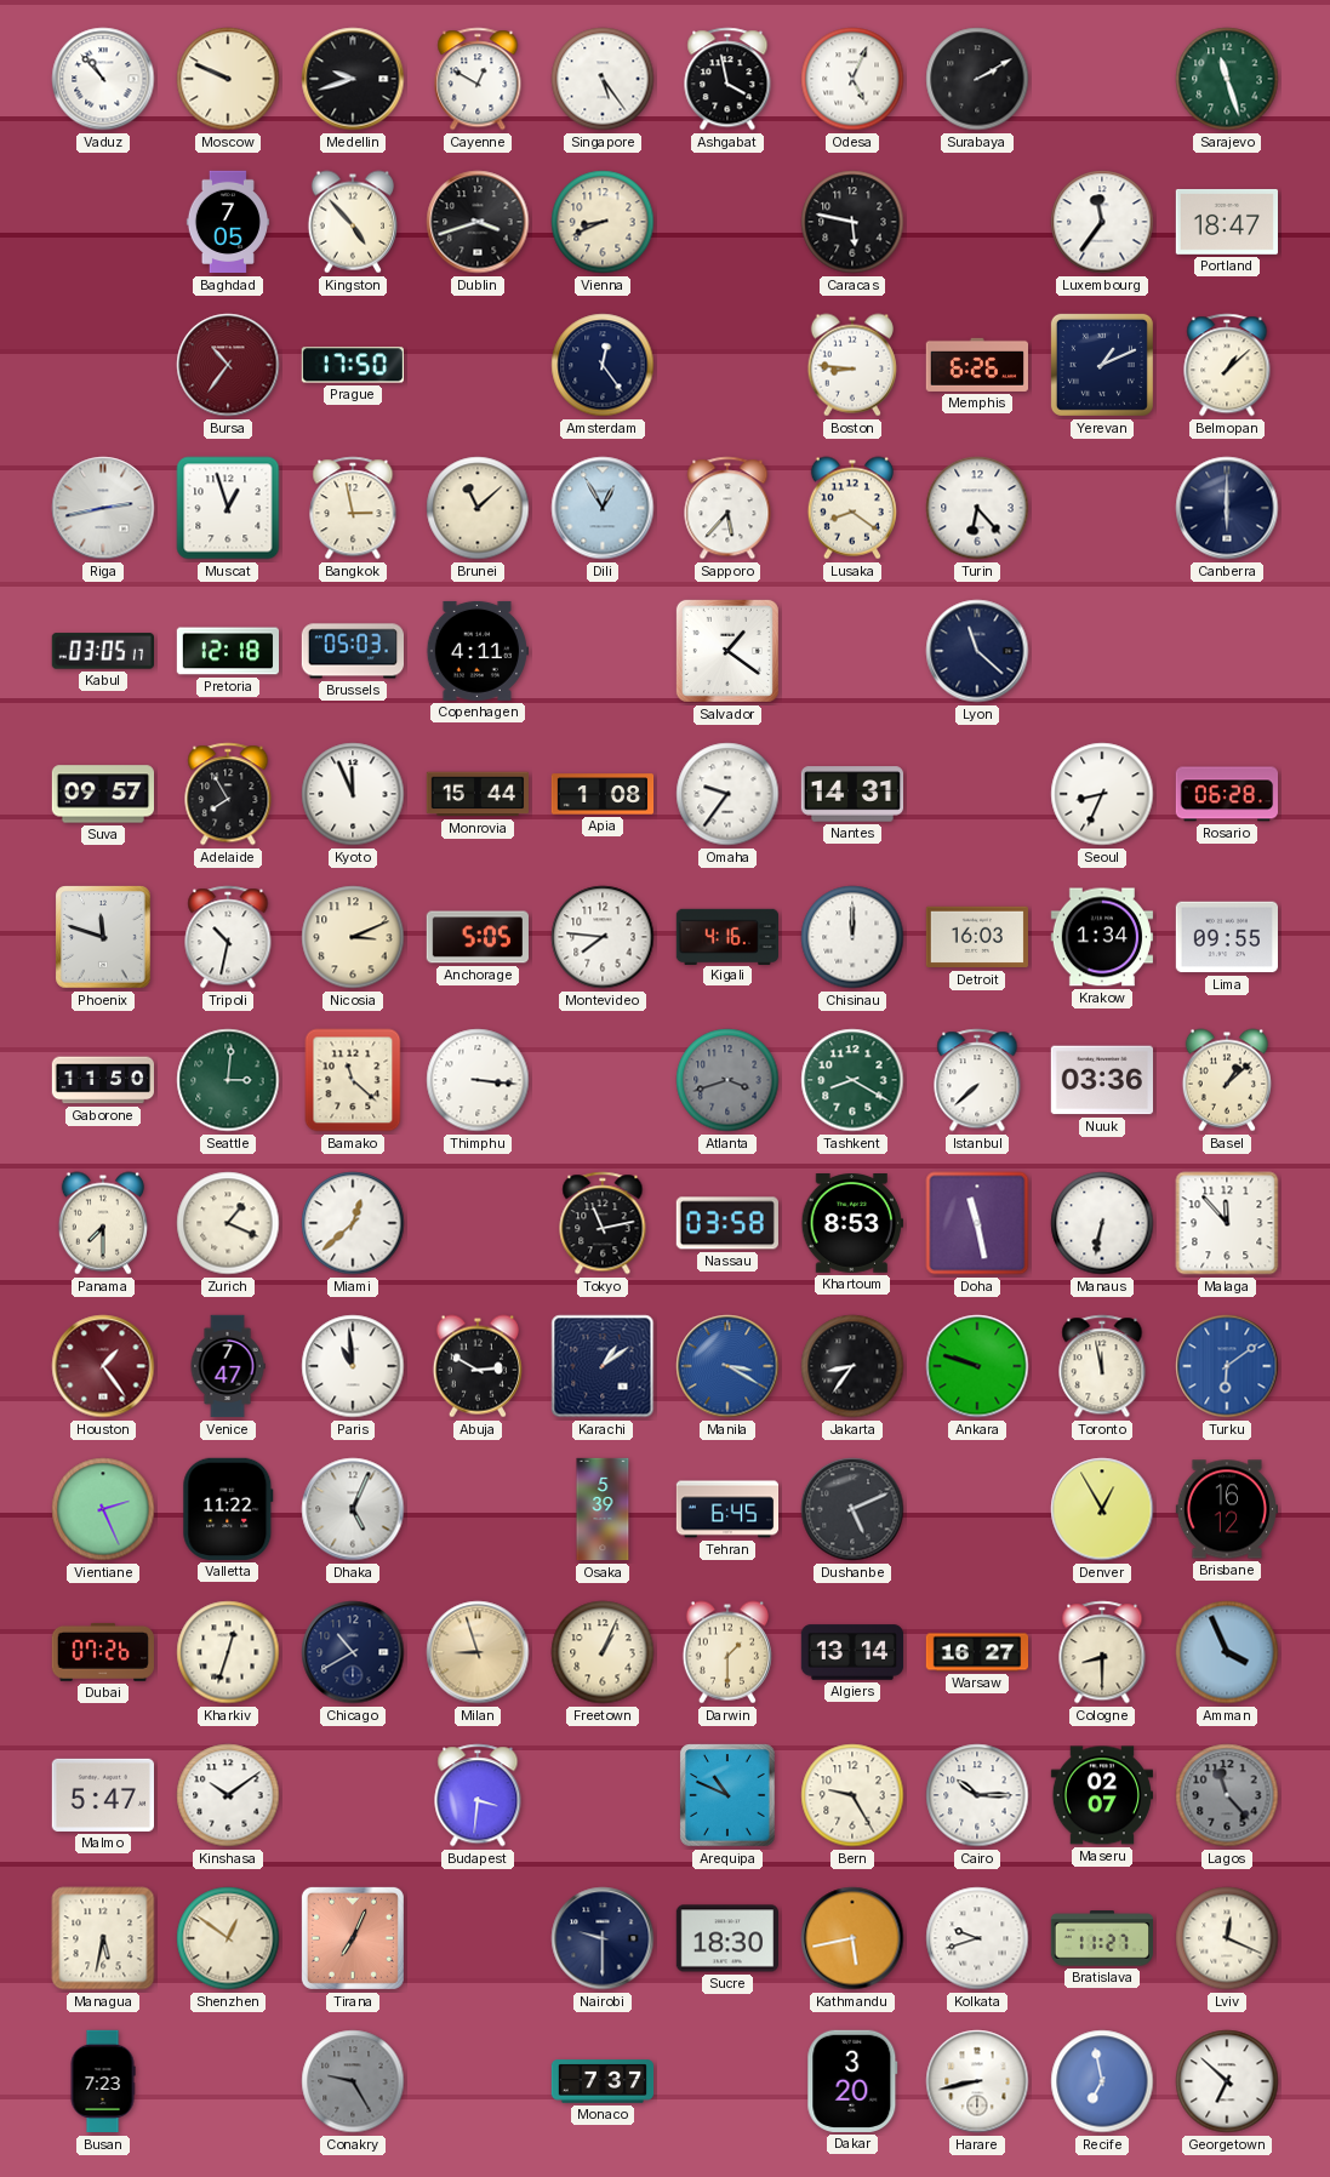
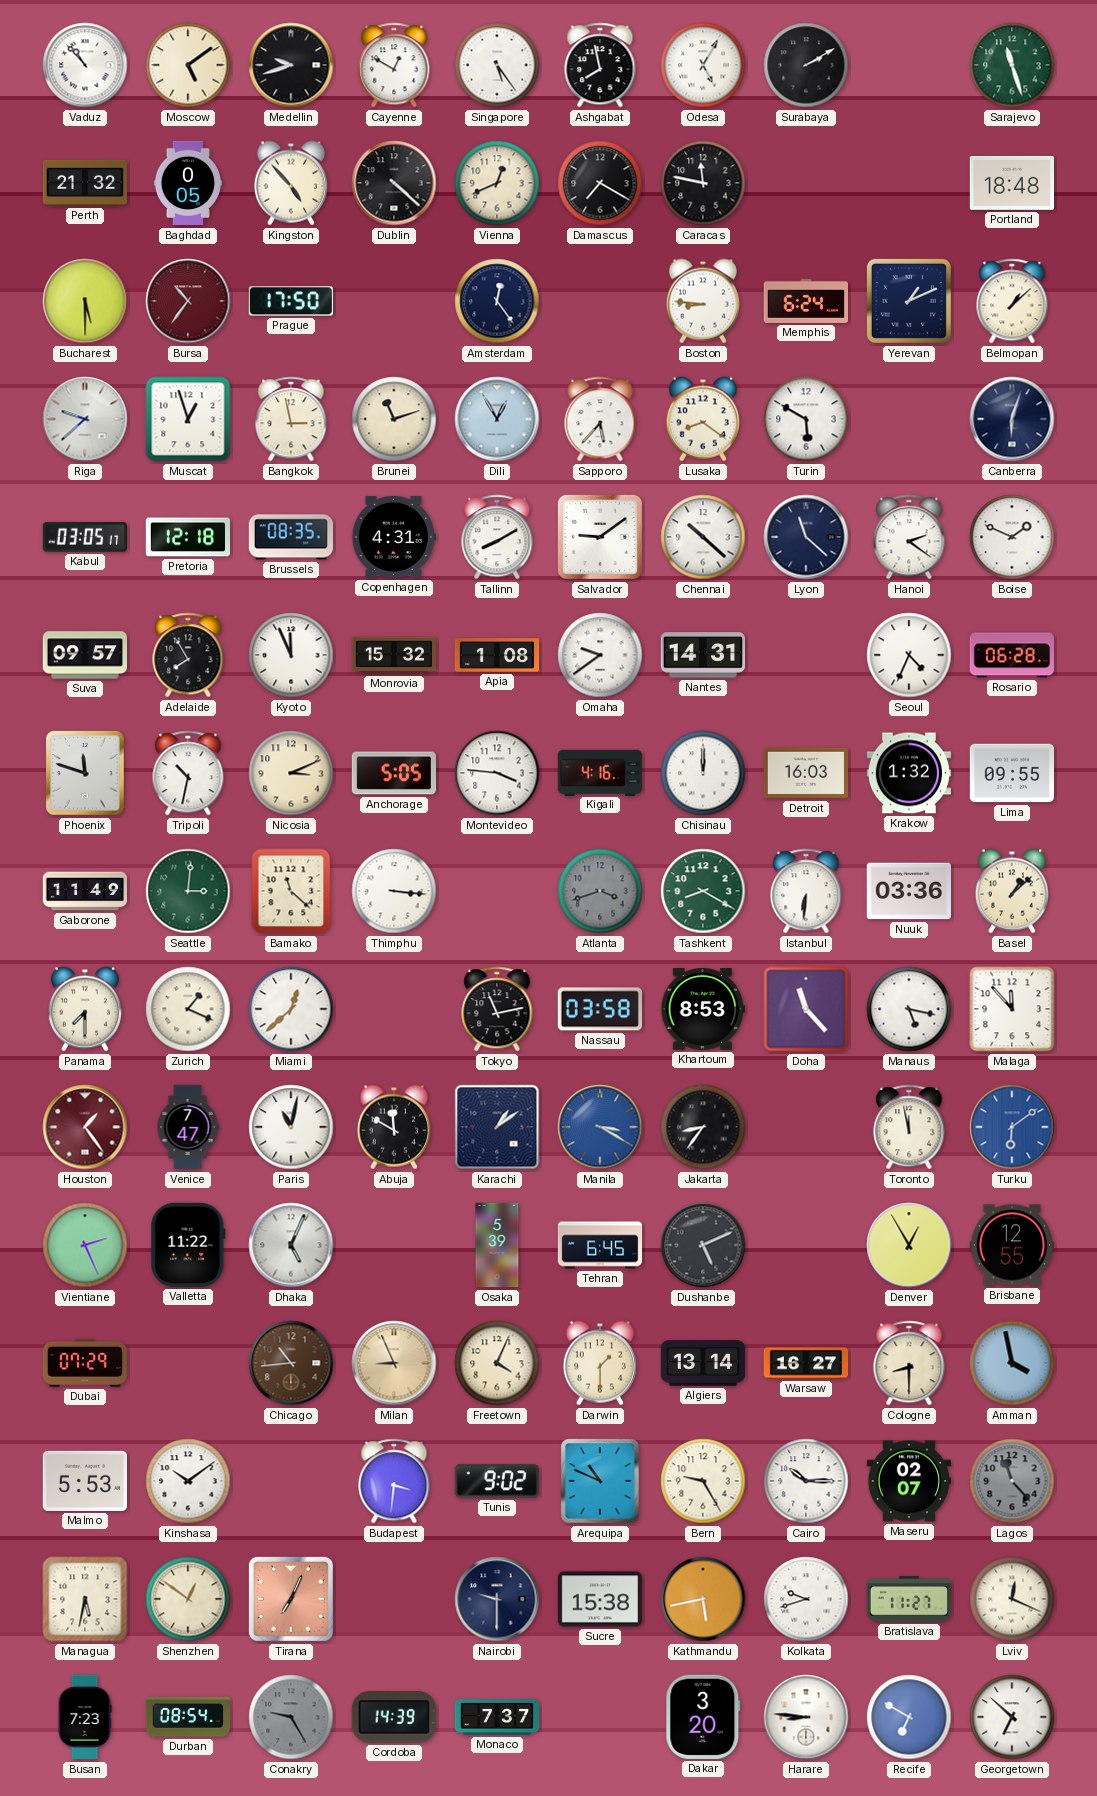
Moscow: 9:49 -> 5:09
Ashgabat: 3:58 -> 7:58
Odesa: 5:04 -> 5:05
Perth: none -> 21:32
Baghdad: 7:05 -> 0:05
Dublin: 3:42 -> 4:22
Vienna: 8:41 -> 12:41
Damascus: none -> 7:20
Caracas: 5:47 -> 11:47
Luxembourg: 11:36 -> none
Portland: 18:47 -> 18:48
Bucharest: none -> 5:30
Memphis: 6:26 -> 6:24
Riga: 2:43 -> 9:38
Brunei: 11:08 -> 11:12
Turin: 6:23 -> 5:50
Canberra: 6:00 -> 6:03
Brussels: 05:03 -> 08:35
Copenhagen: 4:11 -> 4:31
Tallinn: none -> 8:10
Salvador: 1:21 -> 9:09
Chennai: none -> 10:22
Hanoi: none -> 2:21
Boise: none -> 1:49
Monrovia: 15:44 -> 15:32
Omaha: 9:36 -> 9:39
Seoul: 8:34 -> 4:34
Montevideo: 7:46 -> 3:46
Krakow: 1:34 -> 1:32
Gaborone: 11:50 -> 11:49
Istanbul: 7:38 -> 6:31
Doha: 11:28 -> 11:23
Manaus: 6:32 -> 5:17
Paris: 10:59 -> 11:02
Abuja: 2:50 -> 11:50
Ankara: 9:48 -> none
Brisbane: 16:12 -> 12:55
Dubai: 07:26 -> 07:29
Kharkiv: 12:33 -> none
Chicago: 10:40 -> 10:44
Chicago dial: navy -> brown
Milan: 8:57 -> 8:56
Freetown: 1:04 -> 4:04
Amman: 3:56 -> 3:58
Malmo: 5:47 -> 5:53
Tunis: none -> 9:02
Sucre: 18:30 -> 15:38
Durban: none -> 08:54
Cordoba: none -> 14:39
Harare: 8:43 -> 8:46
Recife: 6:58 -> 6:50
